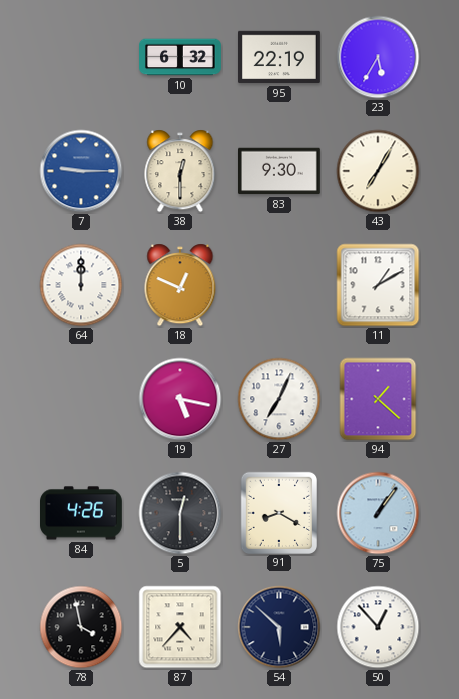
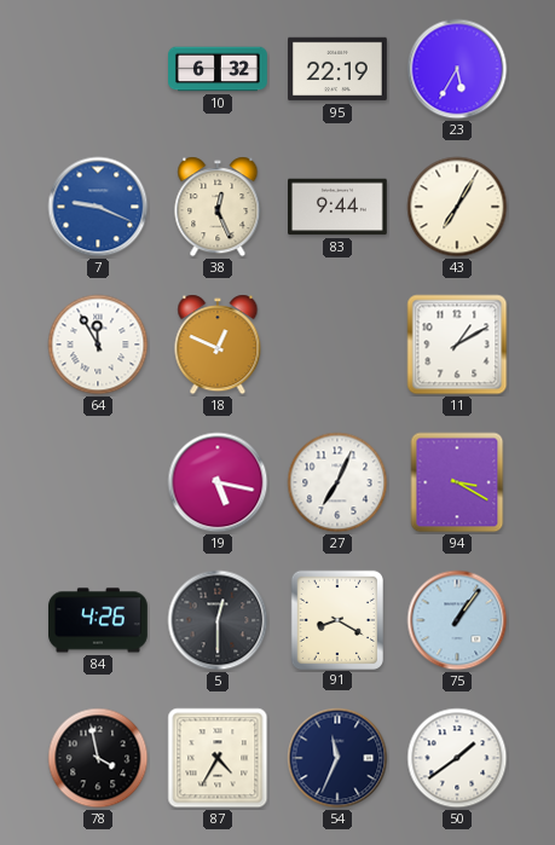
7: 9:15 -> 9:19
38: 12:30 -> 12:26
83: 9:30 -> 9:44
64: 12:00 -> 11:55
94: 1:22 -> 3:20
87: 4:37 -> 4:35
54: 5:52 -> 11:34
50: 12:53 -> 1:39
